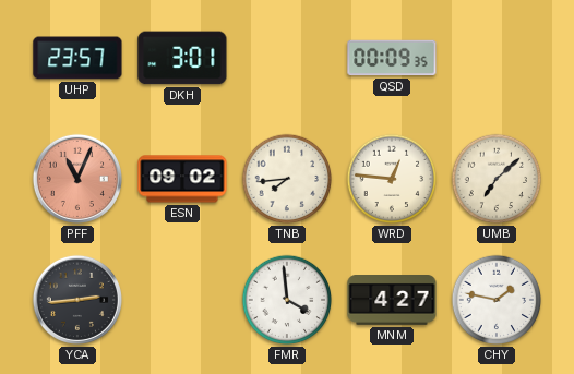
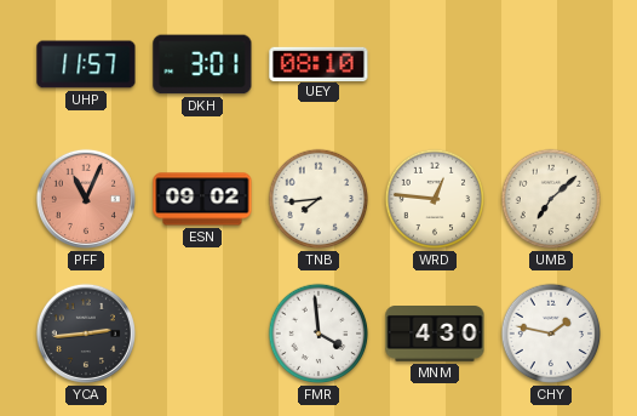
UHP: 23:57 -> 11:57
UEY: none -> 08:10
QSD: 00:09 -> none
MNM: 4:27 -> 4:30
